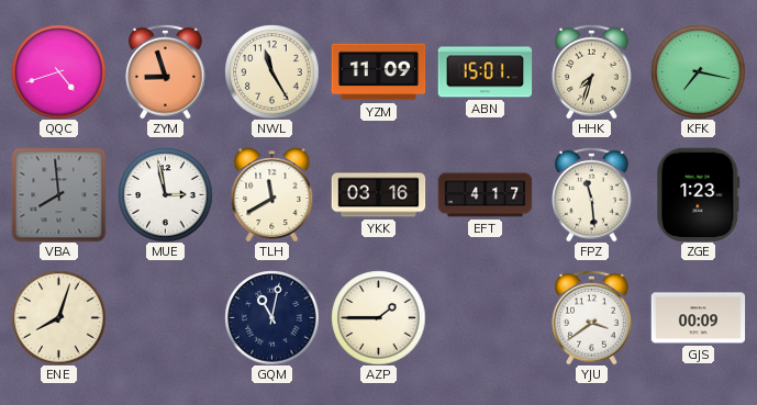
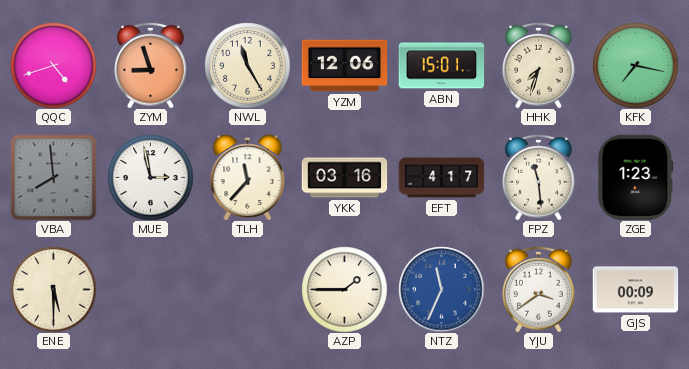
YZM: 11:09 -> 12:06
TLH: 11:40 -> 11:37
ENE: 8:03 -> 5:30
GQM: 11:02 -> none
NTZ: none -> 11:34
